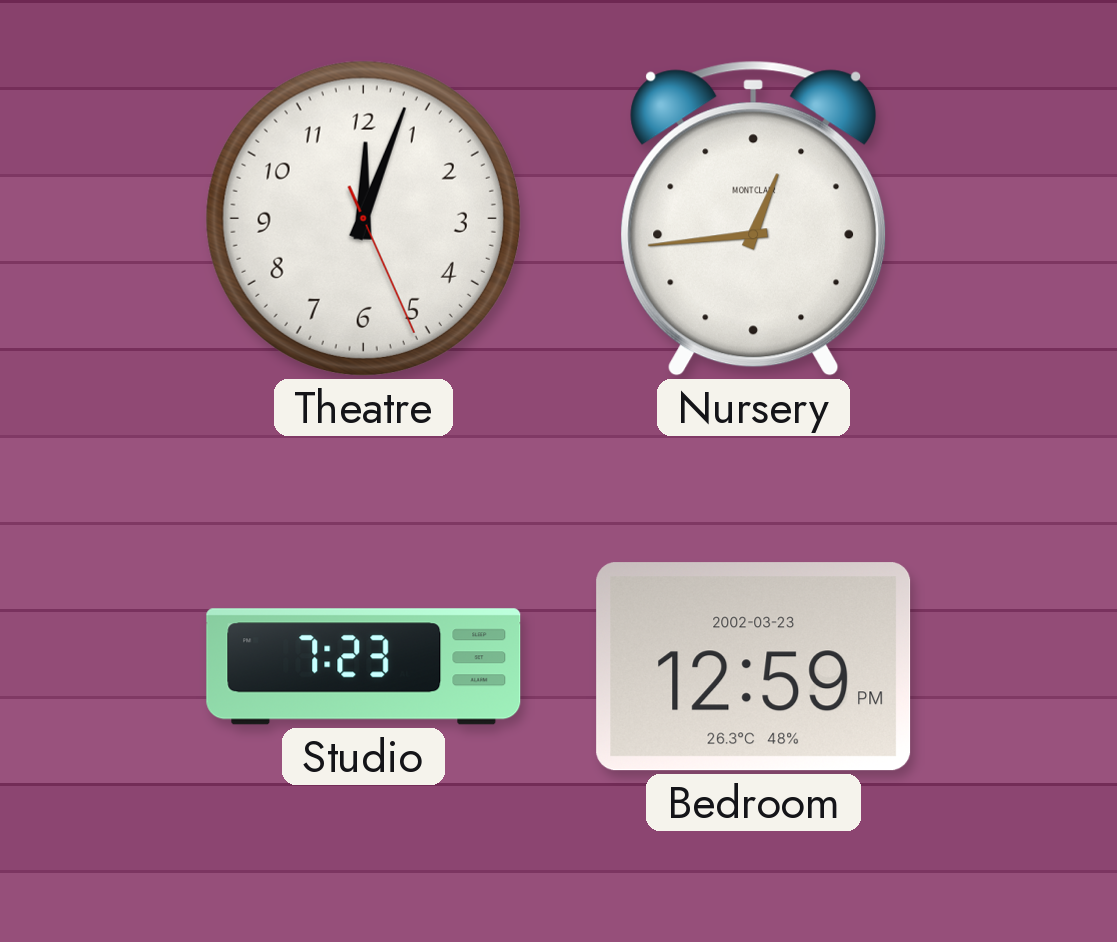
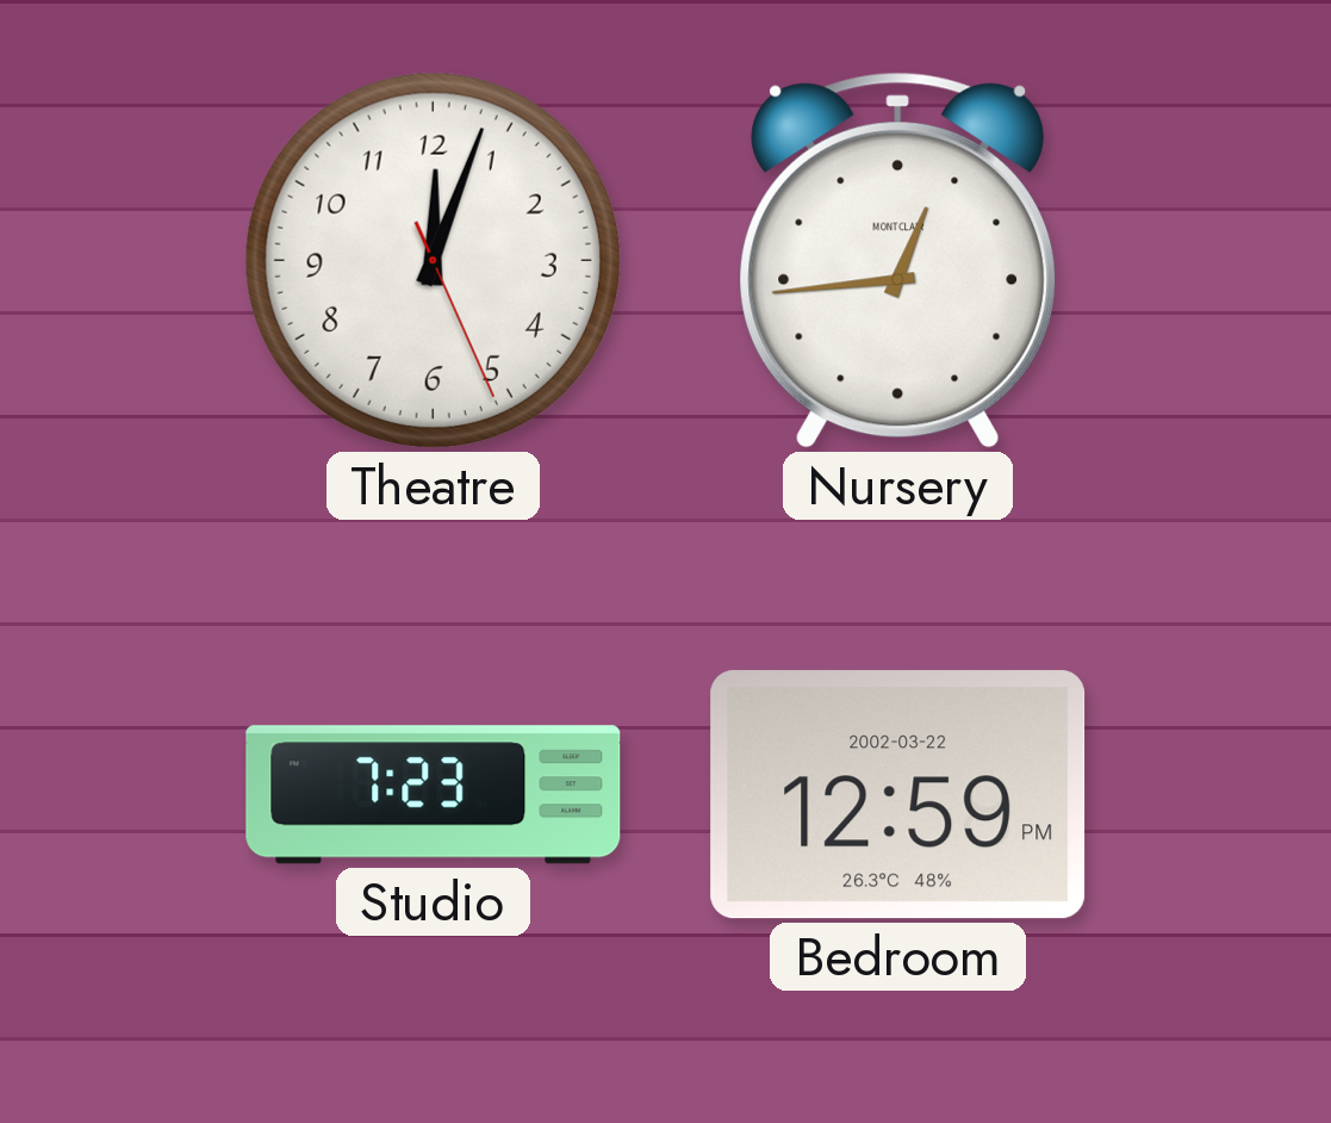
Bedroom date: 2002-03-23 -> 2002-03-22
